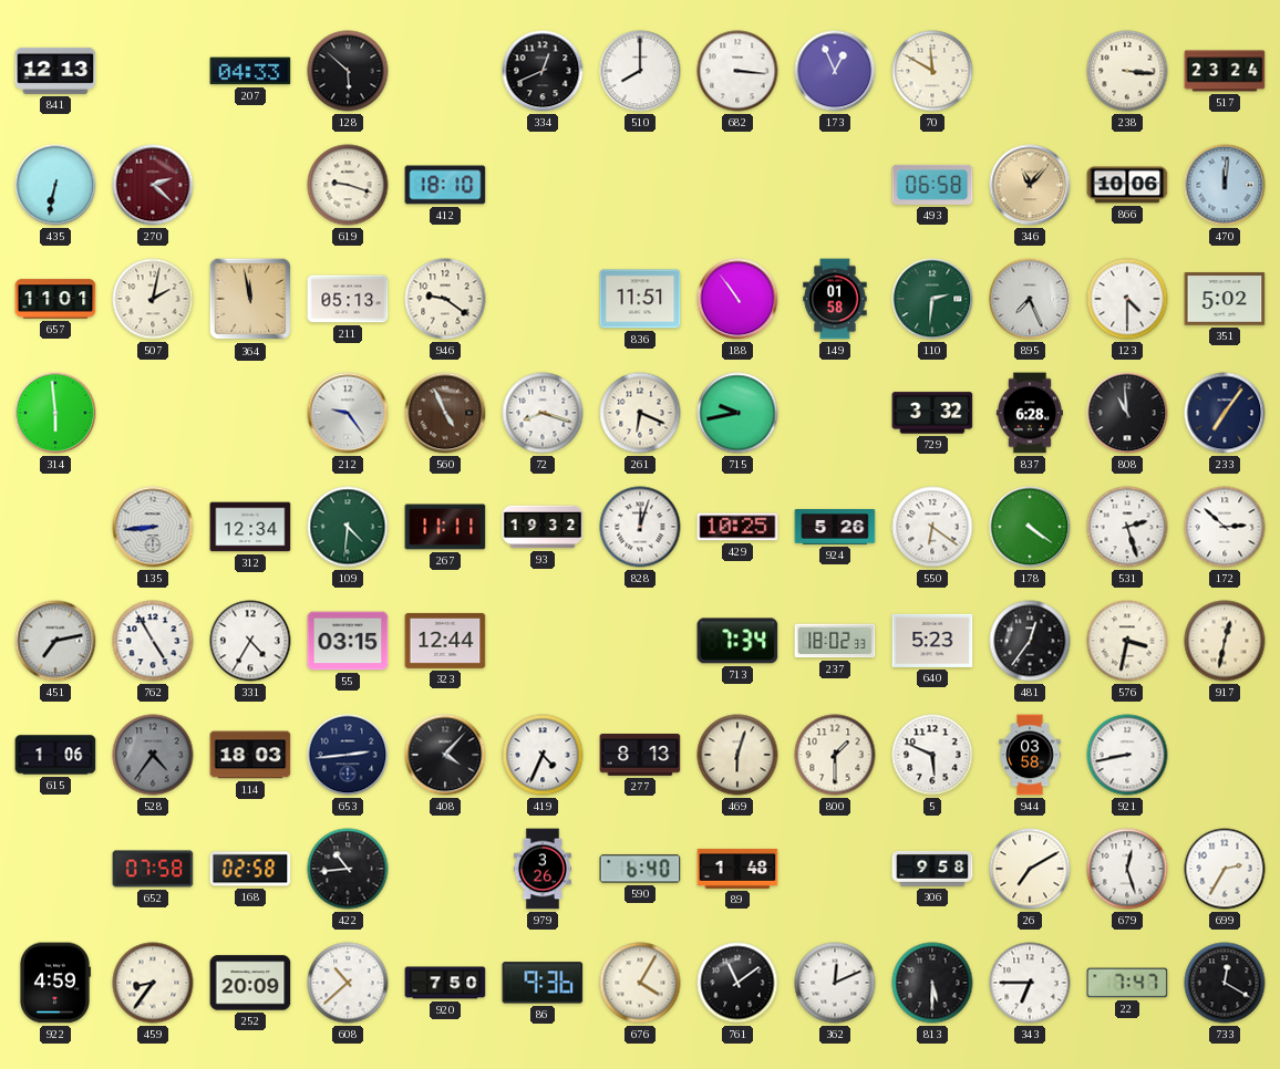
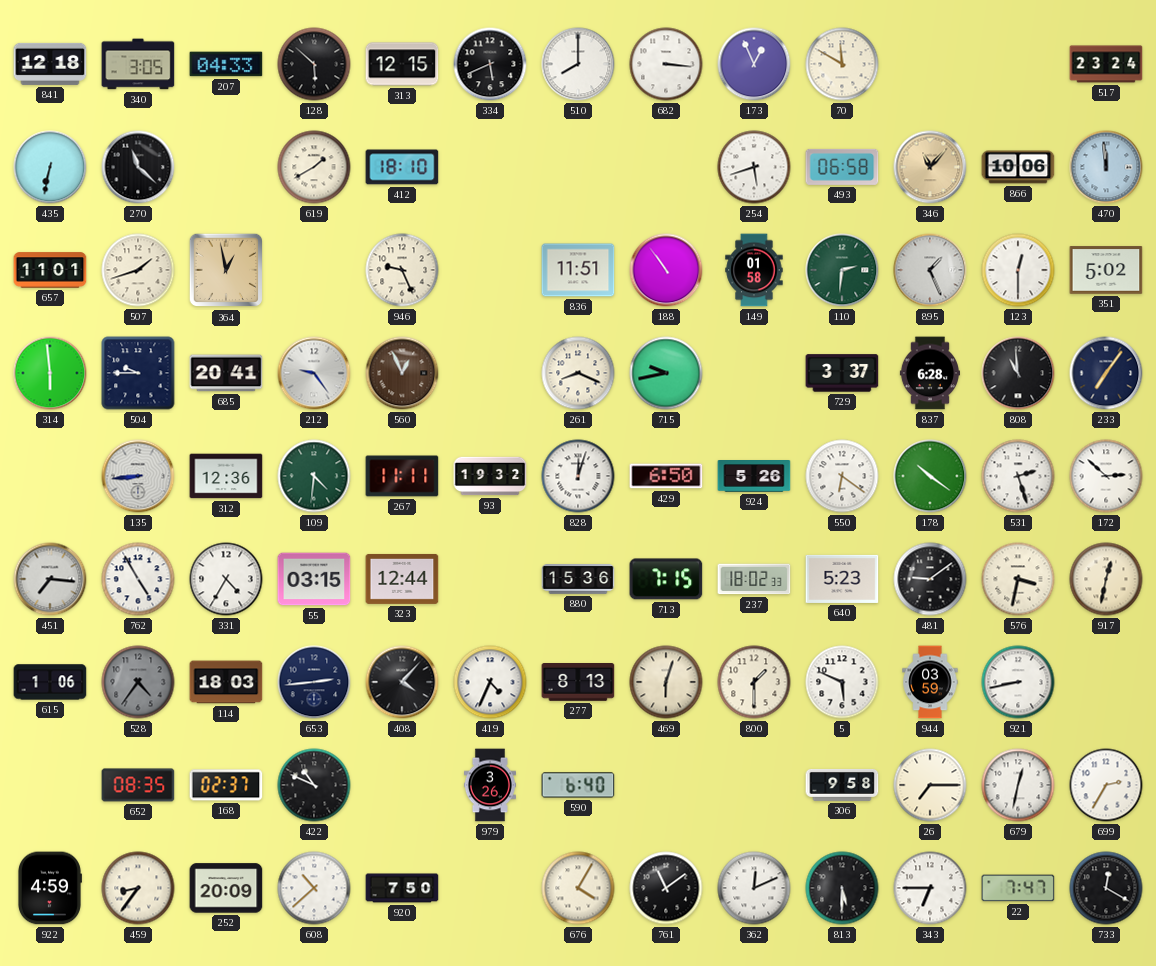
841: 12:13 -> 12:18
340: none -> 3:05
313: none -> 12:15
334: 12:41 -> 5:41
238: 3:16 -> none
270: 2:22 -> 11:22
270 dial: burgundy -> black
619: 9:18 -> 1:40
254: none -> 5:42
470: 12:01 -> 11:59
507: 2:02 -> 1:42
364: 11:58 -> 12:58
211: 05:13 -> none
946: 9:21 -> 9:26
895: 7:26 -> 1:26
123: 4:30 -> 12:30
504: none -> 9:45
685: none -> 20:41
560: 4:56 -> 12:56
72: 8:18 -> none
261: 6:19 -> 8:19
729: 3:32 -> 3:37
312: 12:34 -> 12:36
429: 10:25 -> 6:50
178: 4:21 -> 10:21
451: 7:13 -> 7:16
880: none -> 15:36
713: 7:34 -> 7:15
481: 12:36 -> 9:09
944: 03:58 -> 03:59
652: 07:58 -> 08:35
168: 02:58 -> 02:37
422: 10:44 -> 10:49
89: 1:48 -> none
26: 7:10 -> 7:15
679: 12:27 -> 12:32
86: 9:36 -> none
